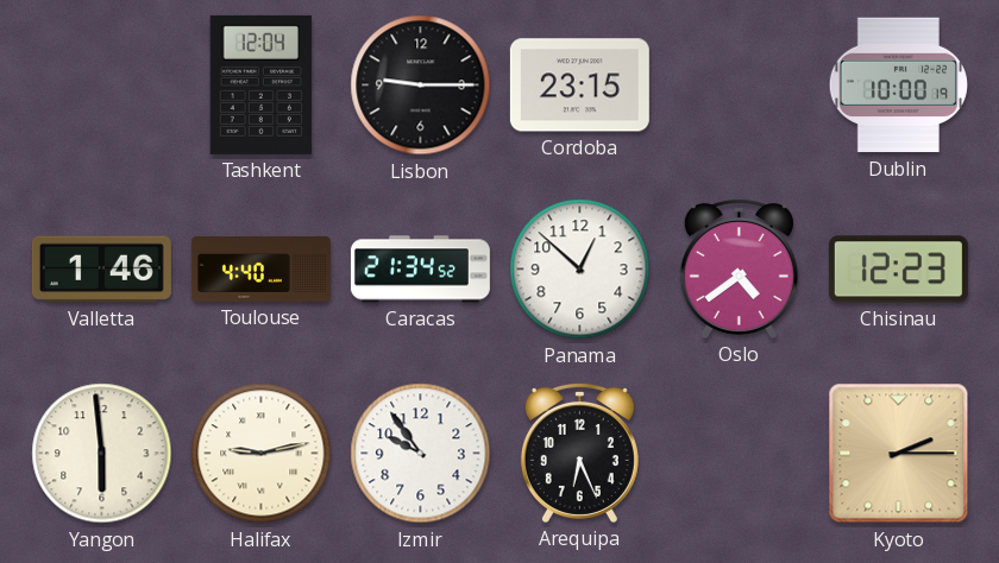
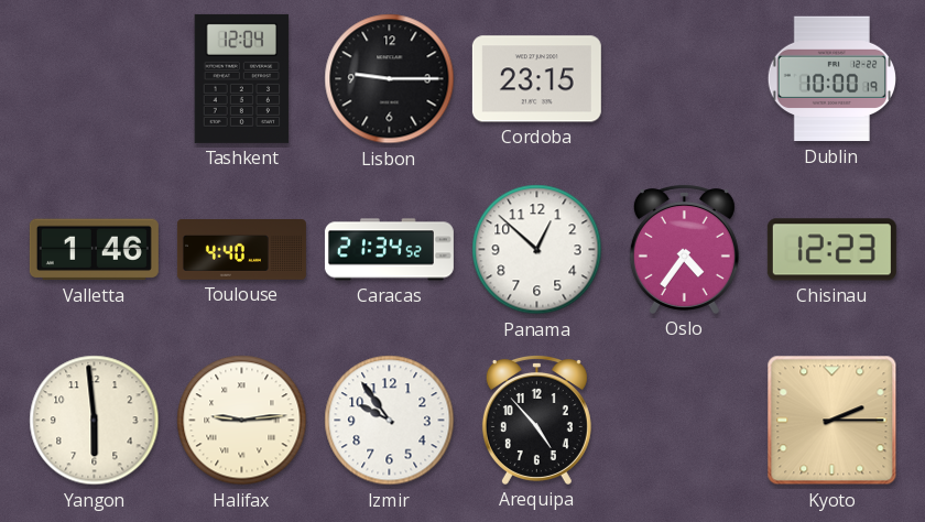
Oslo: 4:39 -> 4:36
Halifax: 9:13 -> 9:14
Arequipa: 6:26 -> 4:53
